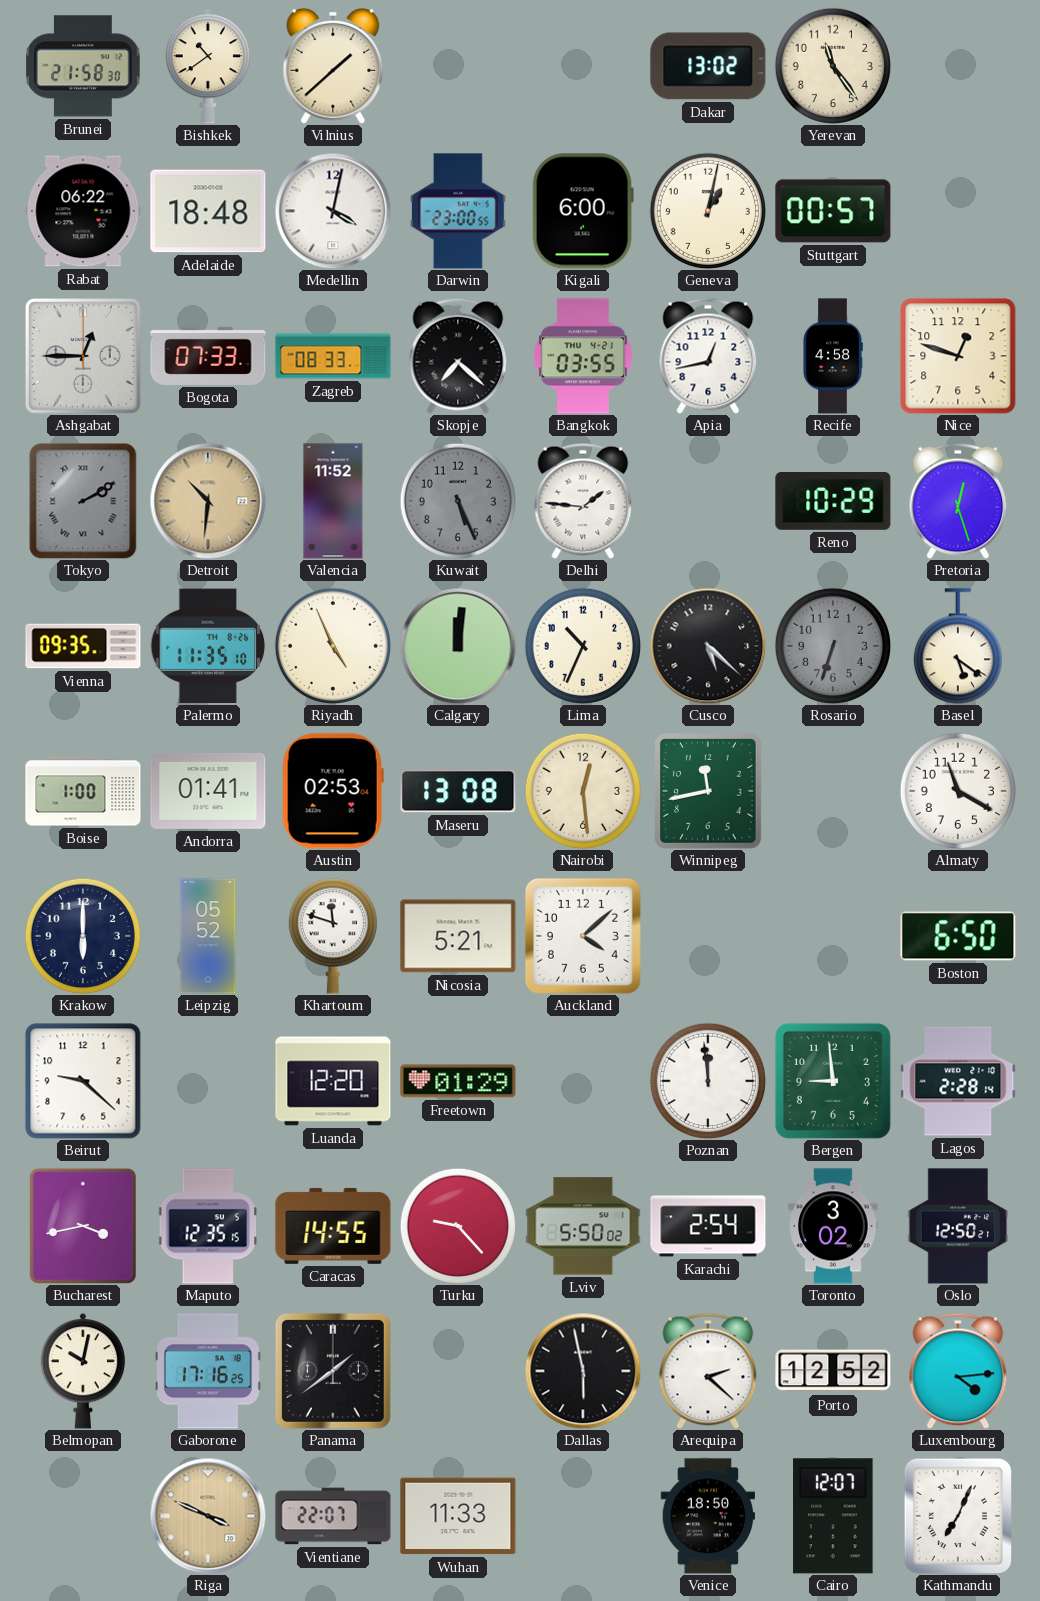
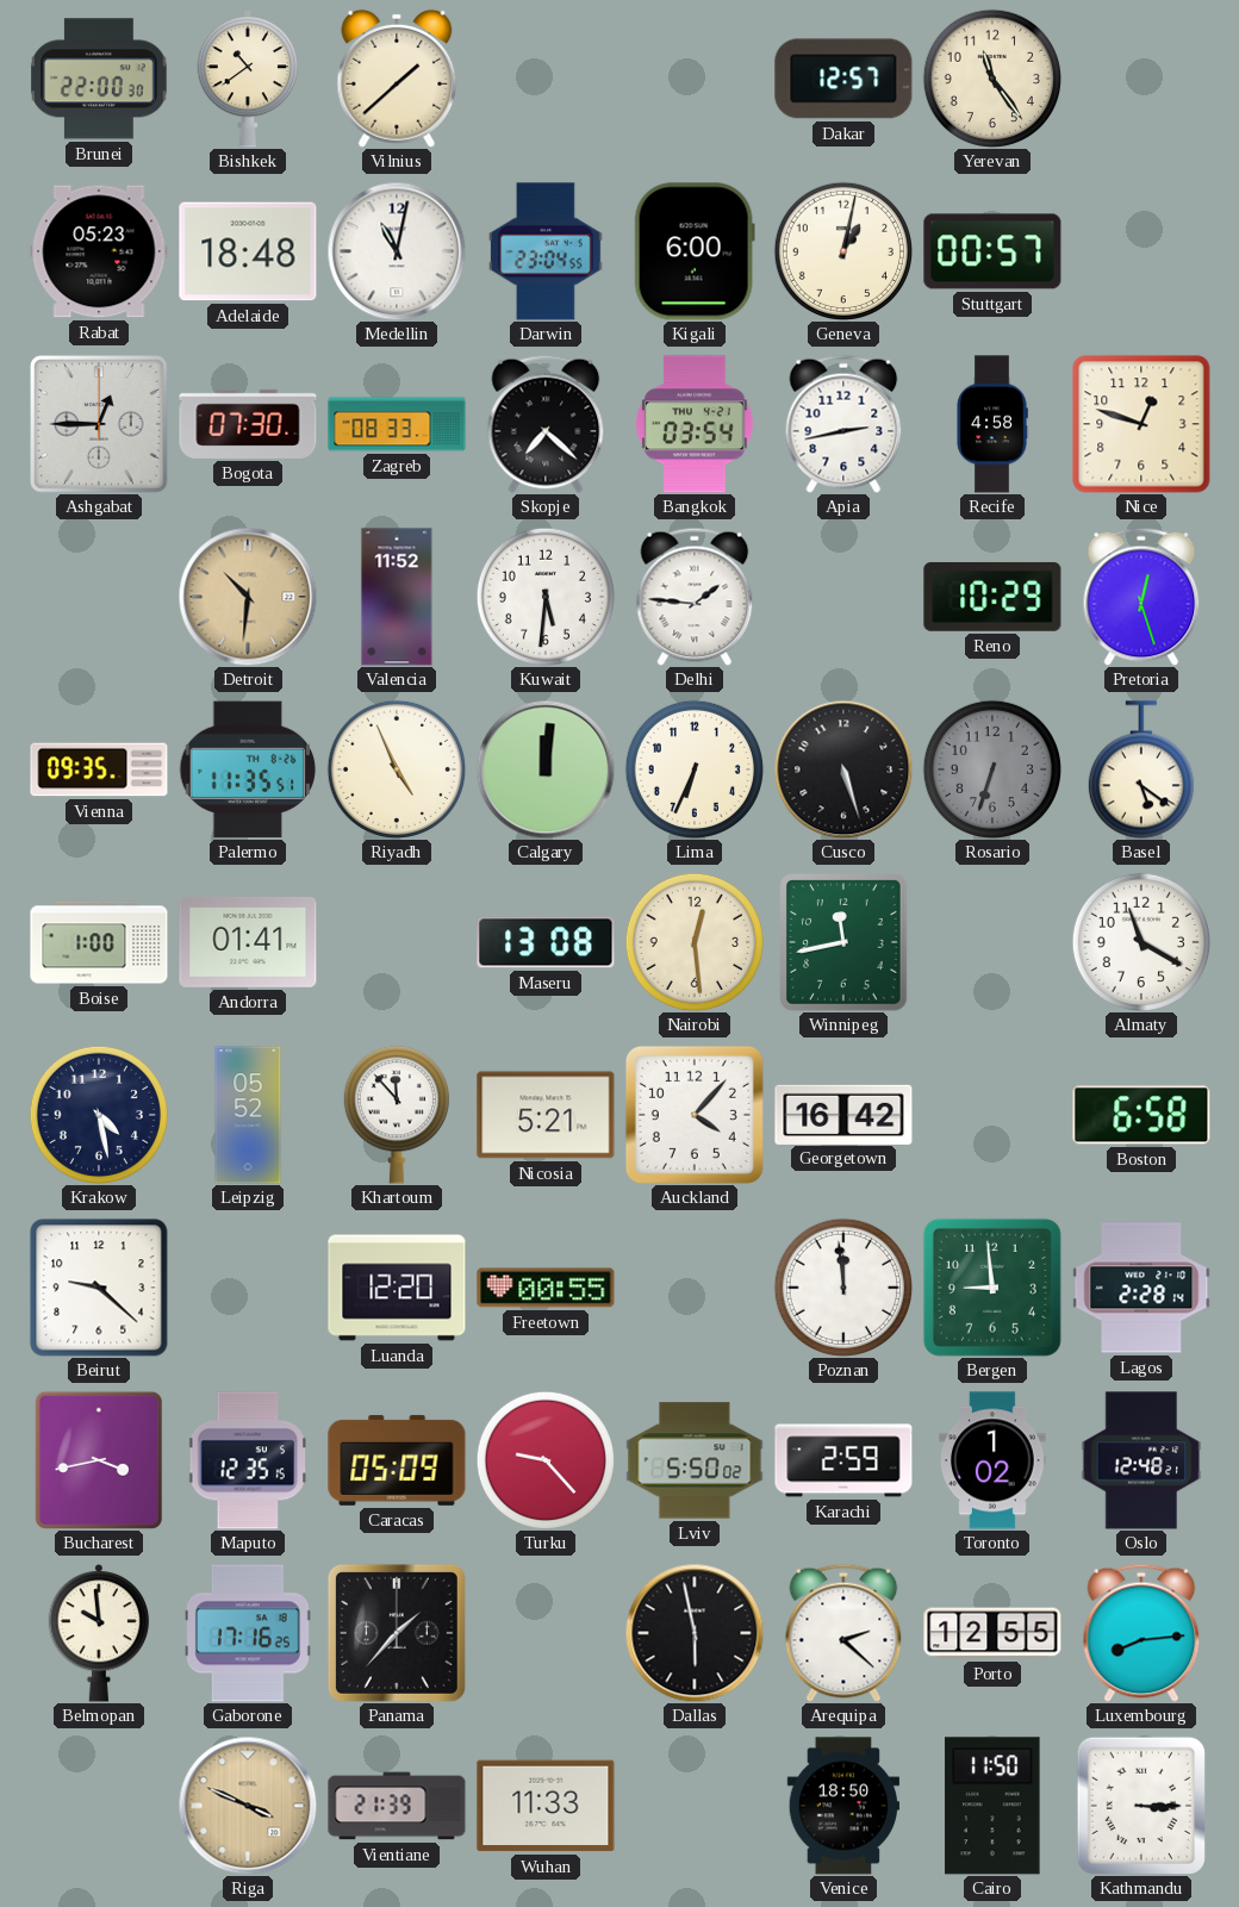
Brunei: 21:58 -> 22:00
Dakar: 13:02 -> 12:57
Rabat: 06:22 -> 05:23
Medellin: 4:02 -> 11:02
Darwin: 23:00 -> 23:04
Bogota: 07:33 -> 07:30
Bangkok: 03:55 -> 03:54
Apia: 12:43 -> 2:43
Tokyo: 2:10 -> none
Kuwait: 5:26 -> 5:31
Kuwait dial: grey -> white
Palermo: 11:35:10 -> 11:35:51
Lima: 10:34 -> 6:34
Cusco: 5:22 -> 5:27
Austin: 02:53 -> none
Krakow: 6:00 -> 4:28
Khartoum: 11:48 -> 11:53
Auckland: 4:08 -> 4:07
Georgetown: none -> 16:42
Boston: 6:50 -> 6:58
Freetown: 01:29 -> 00:55
Caracas: 14:55 -> 05:09
Karachi: 2:54 -> 2:59
Toronto: 3:02 -> 1:02
Oslo: 12:50 -> 12:48
Belmopan: 10:02 -> 9:59
Panama: 1:39 -> 1:37
Porto: 12:52 -> 12:55
Luxembourg: 4:14 -> 8:14
Vientiane: 22:07 -> 21:39
Cairo: 12:07 -> 11:50
Kathmandu: 7:04 -> 3:15
